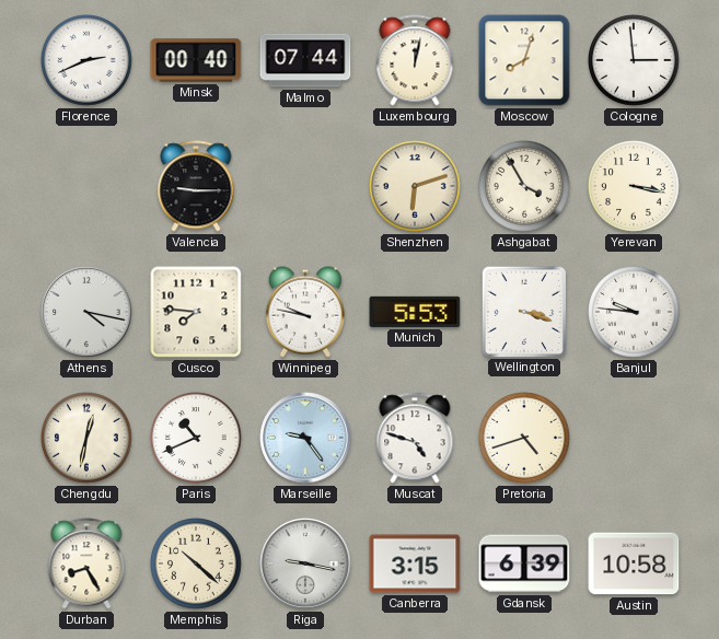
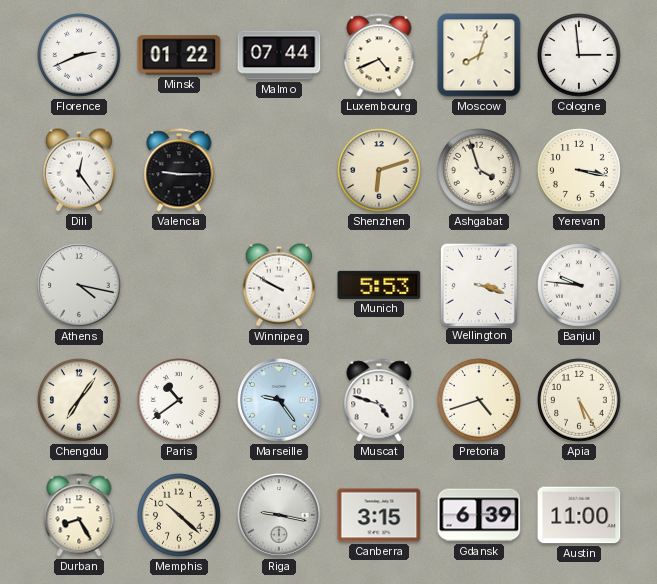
Minsk: 00:40 -> 01:22
Luxembourg: 12:02 -> 4:41
Dili: none -> 12:24
Ashgabat: 3:55 -> 3:57
Cusco: 7:46 -> none
Winnipeg: 9:47 -> 9:50
Chengdu: 12:32 -> 7:06
Paris: 10:41 -> 10:39
Apia: none -> 5:25
Austin: 10:58 -> 11:00
